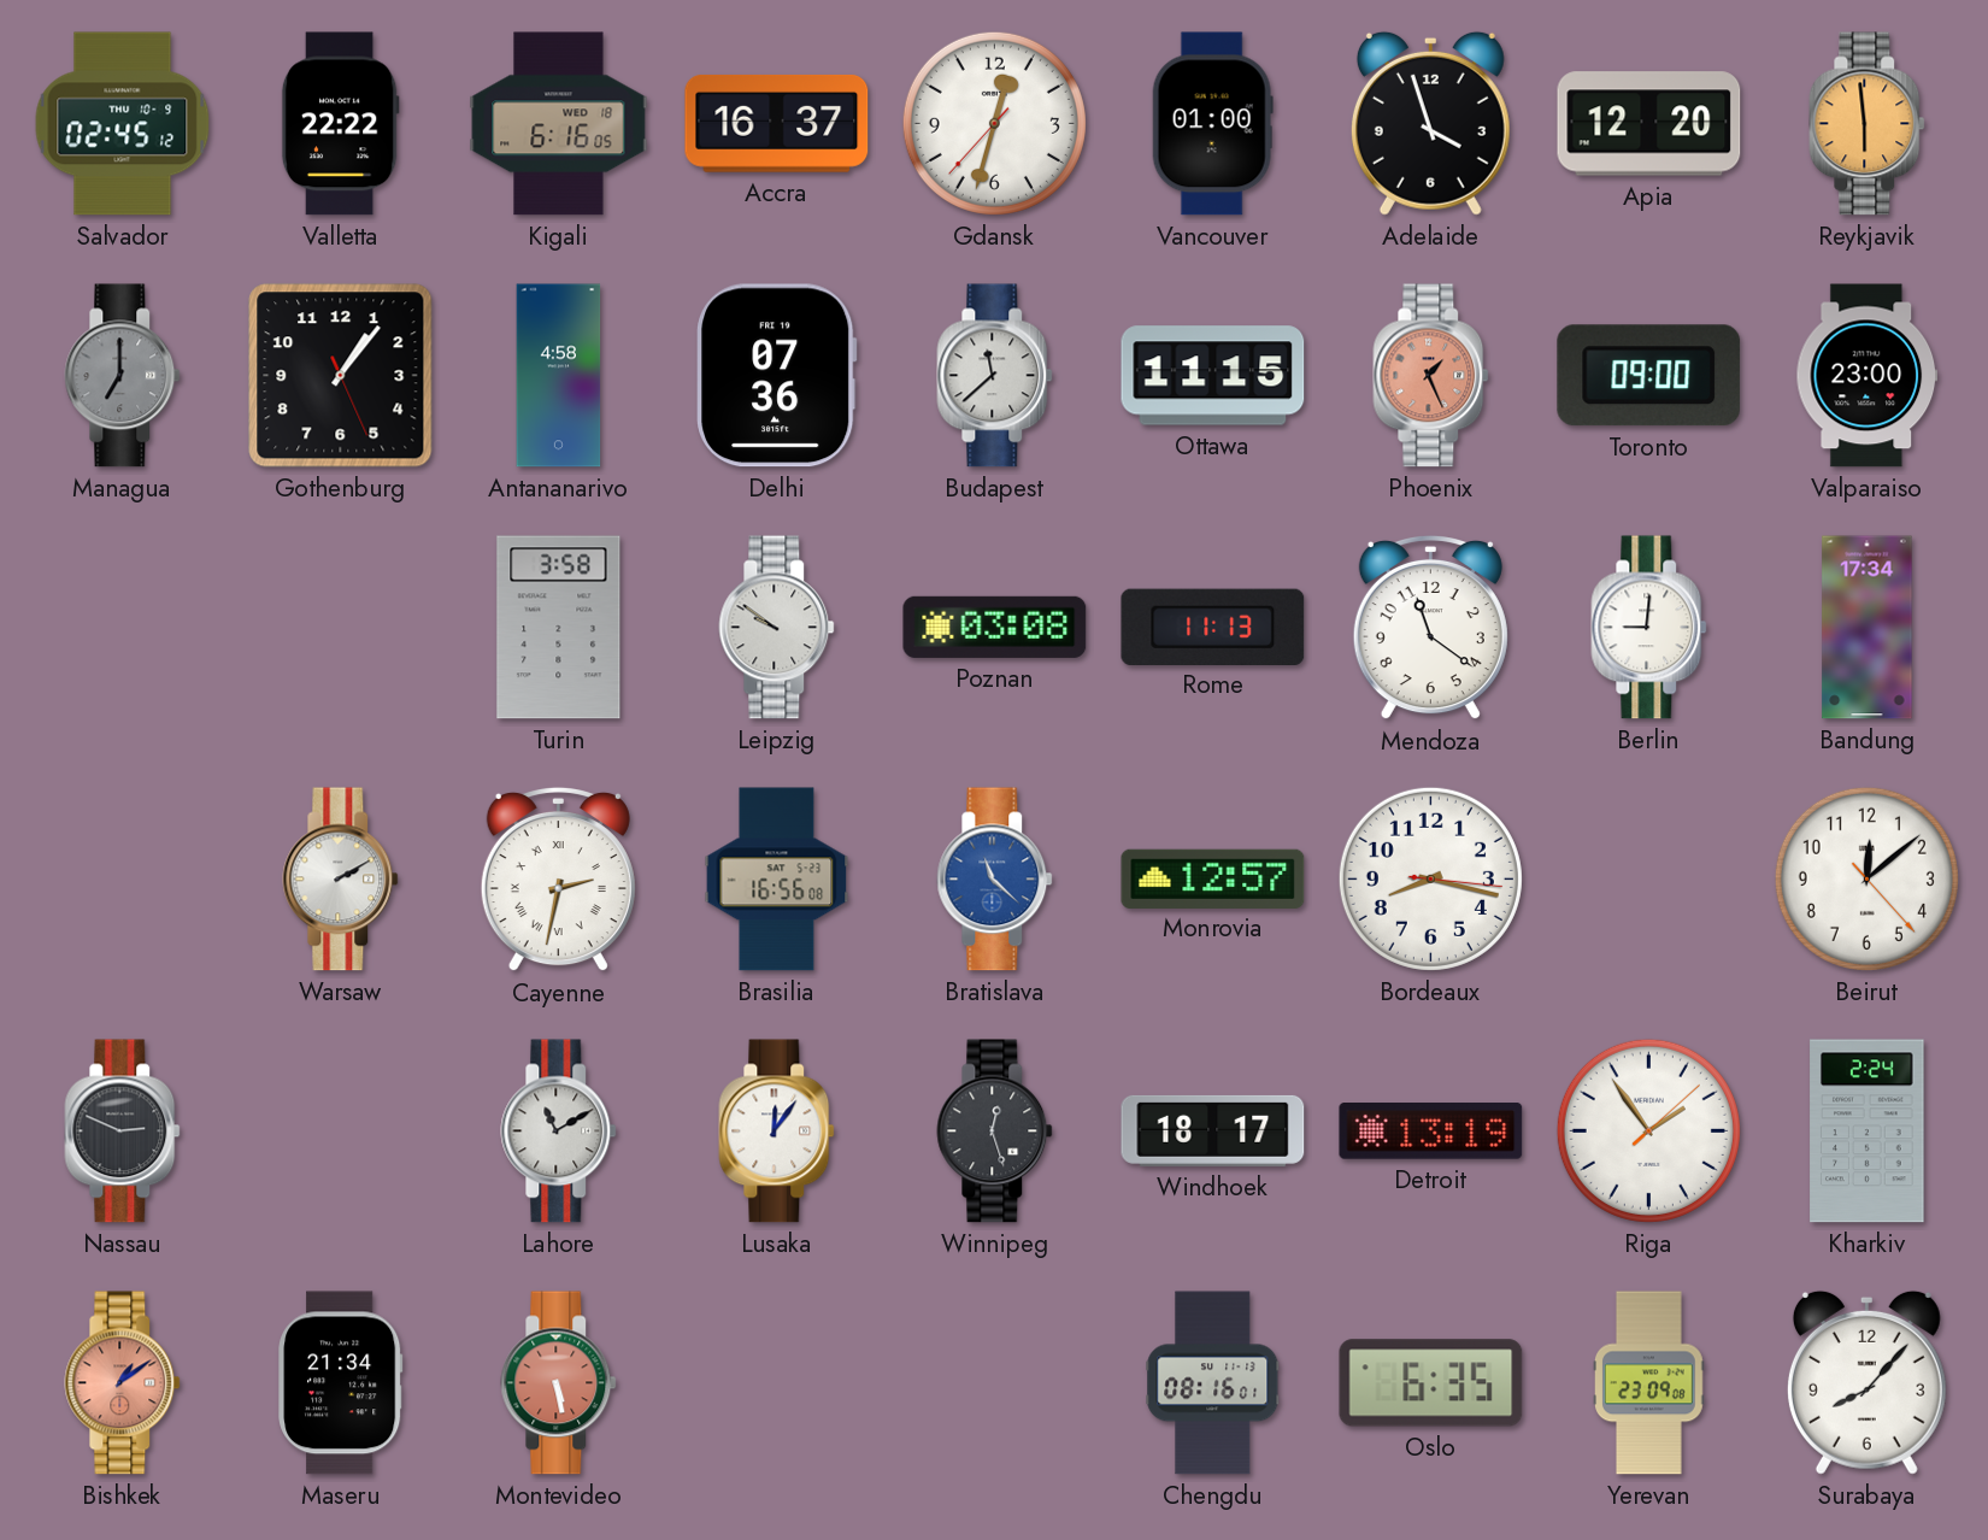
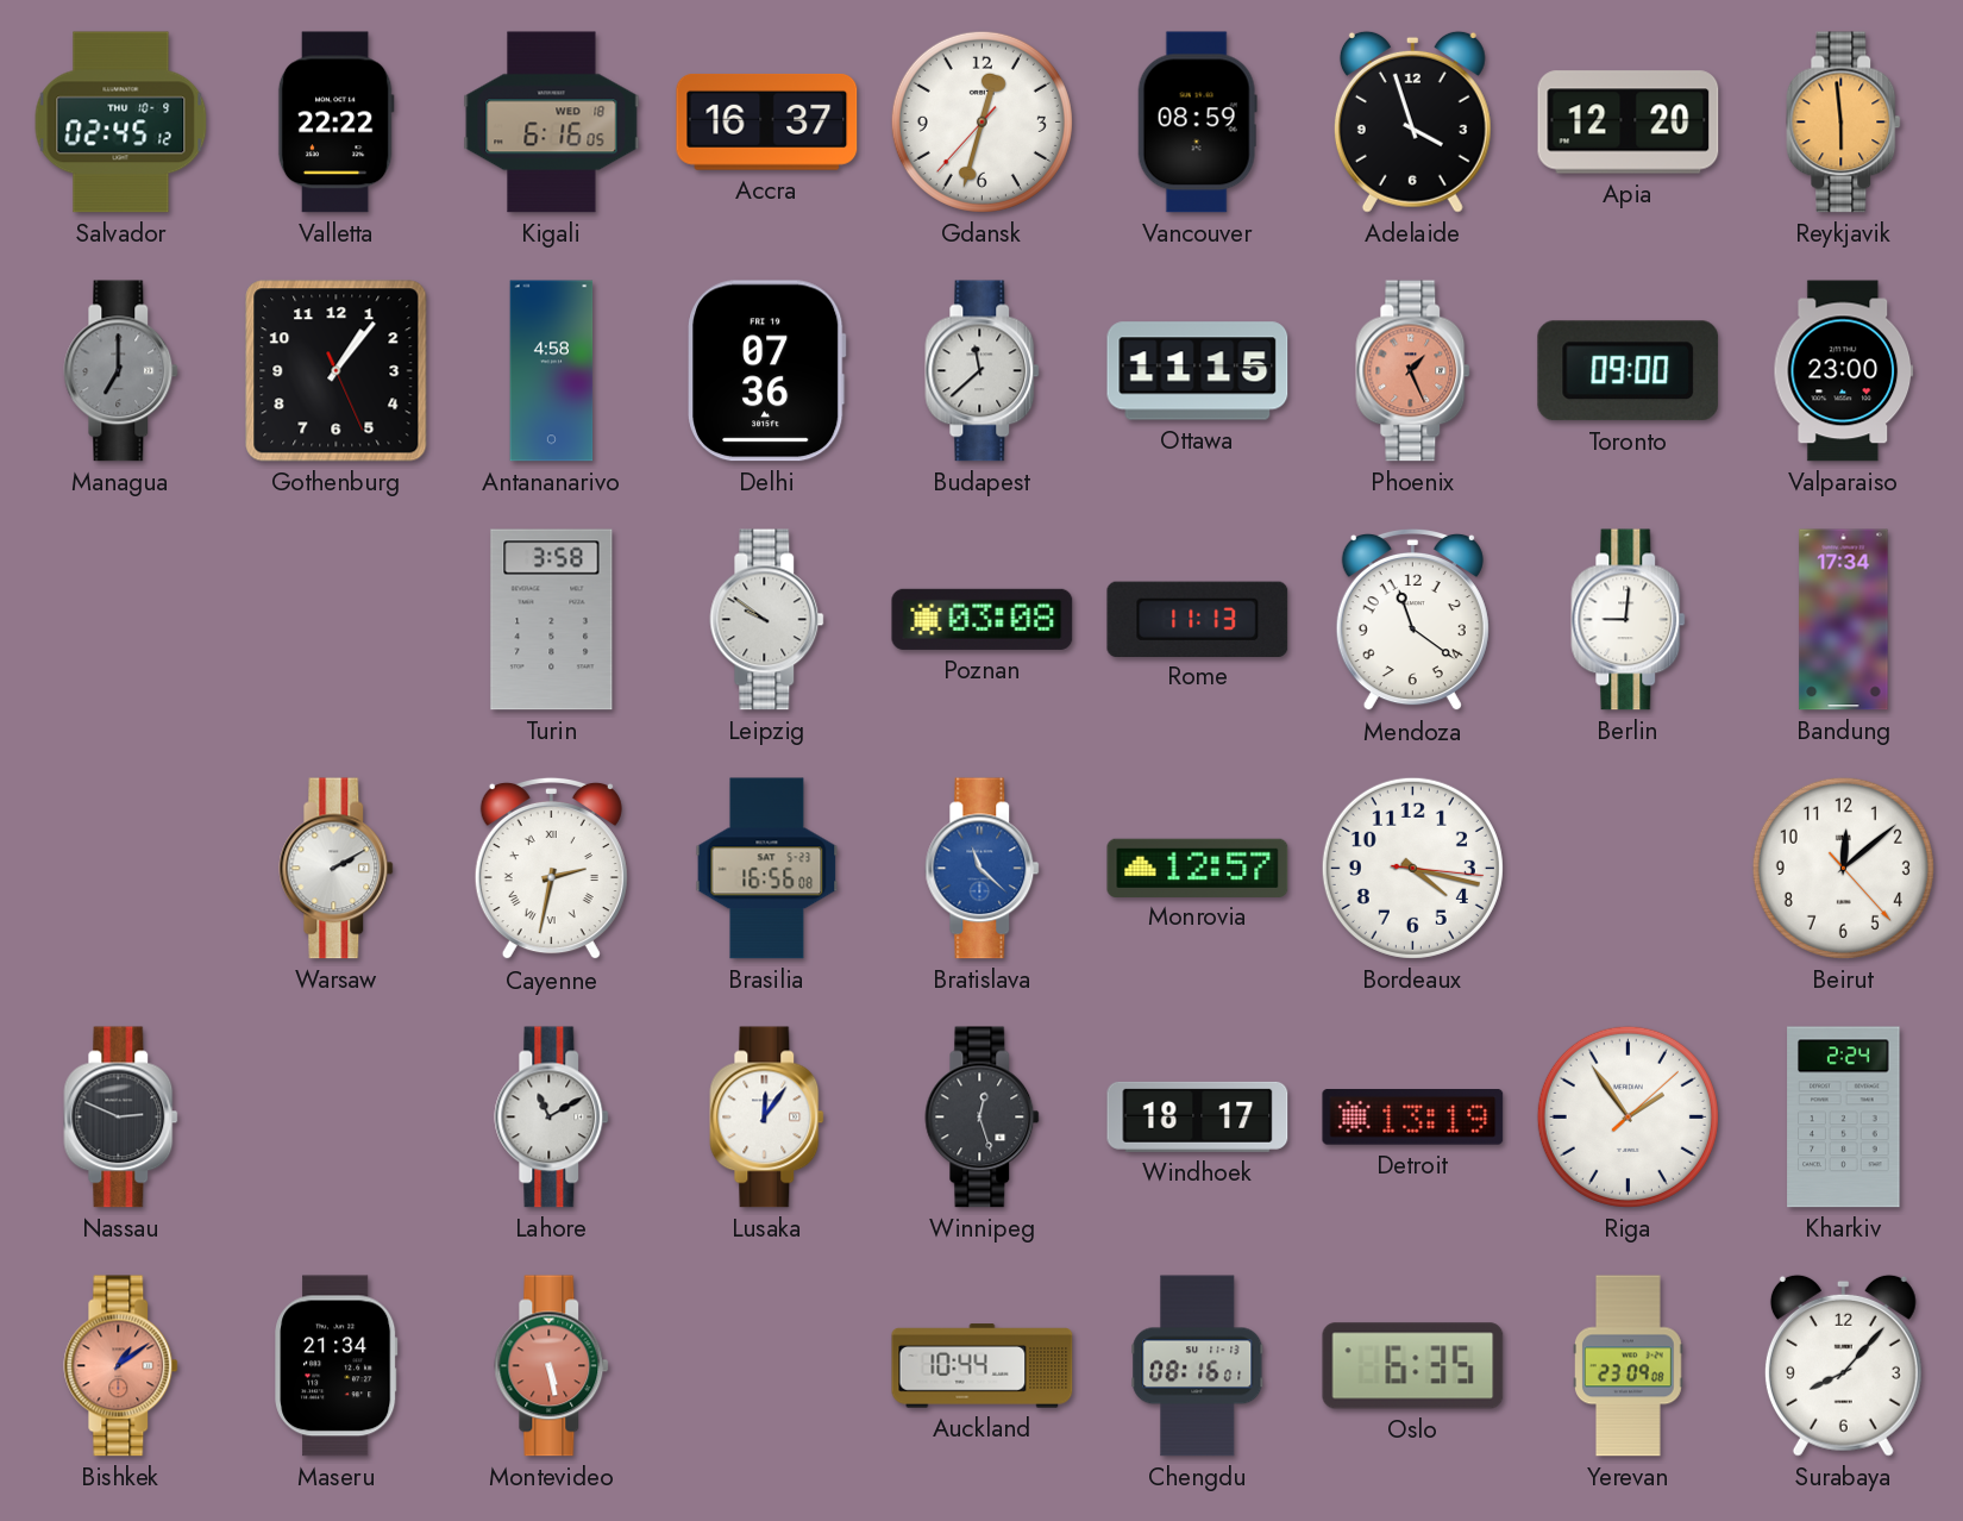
Vancouver: 01:00 -> 08:59
Bordeaux: 8:17 -> 4:17
Auckland: none -> 10:44
